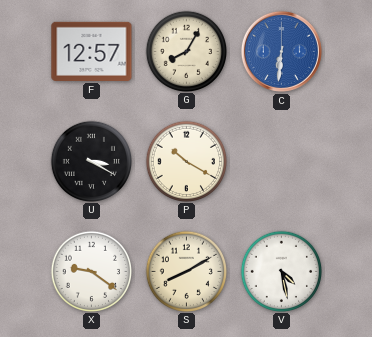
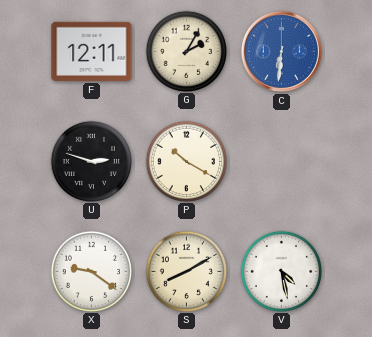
F: 12:57 -> 12:11
G: 8:05 -> 2:05
U: 3:20 -> 2:48
